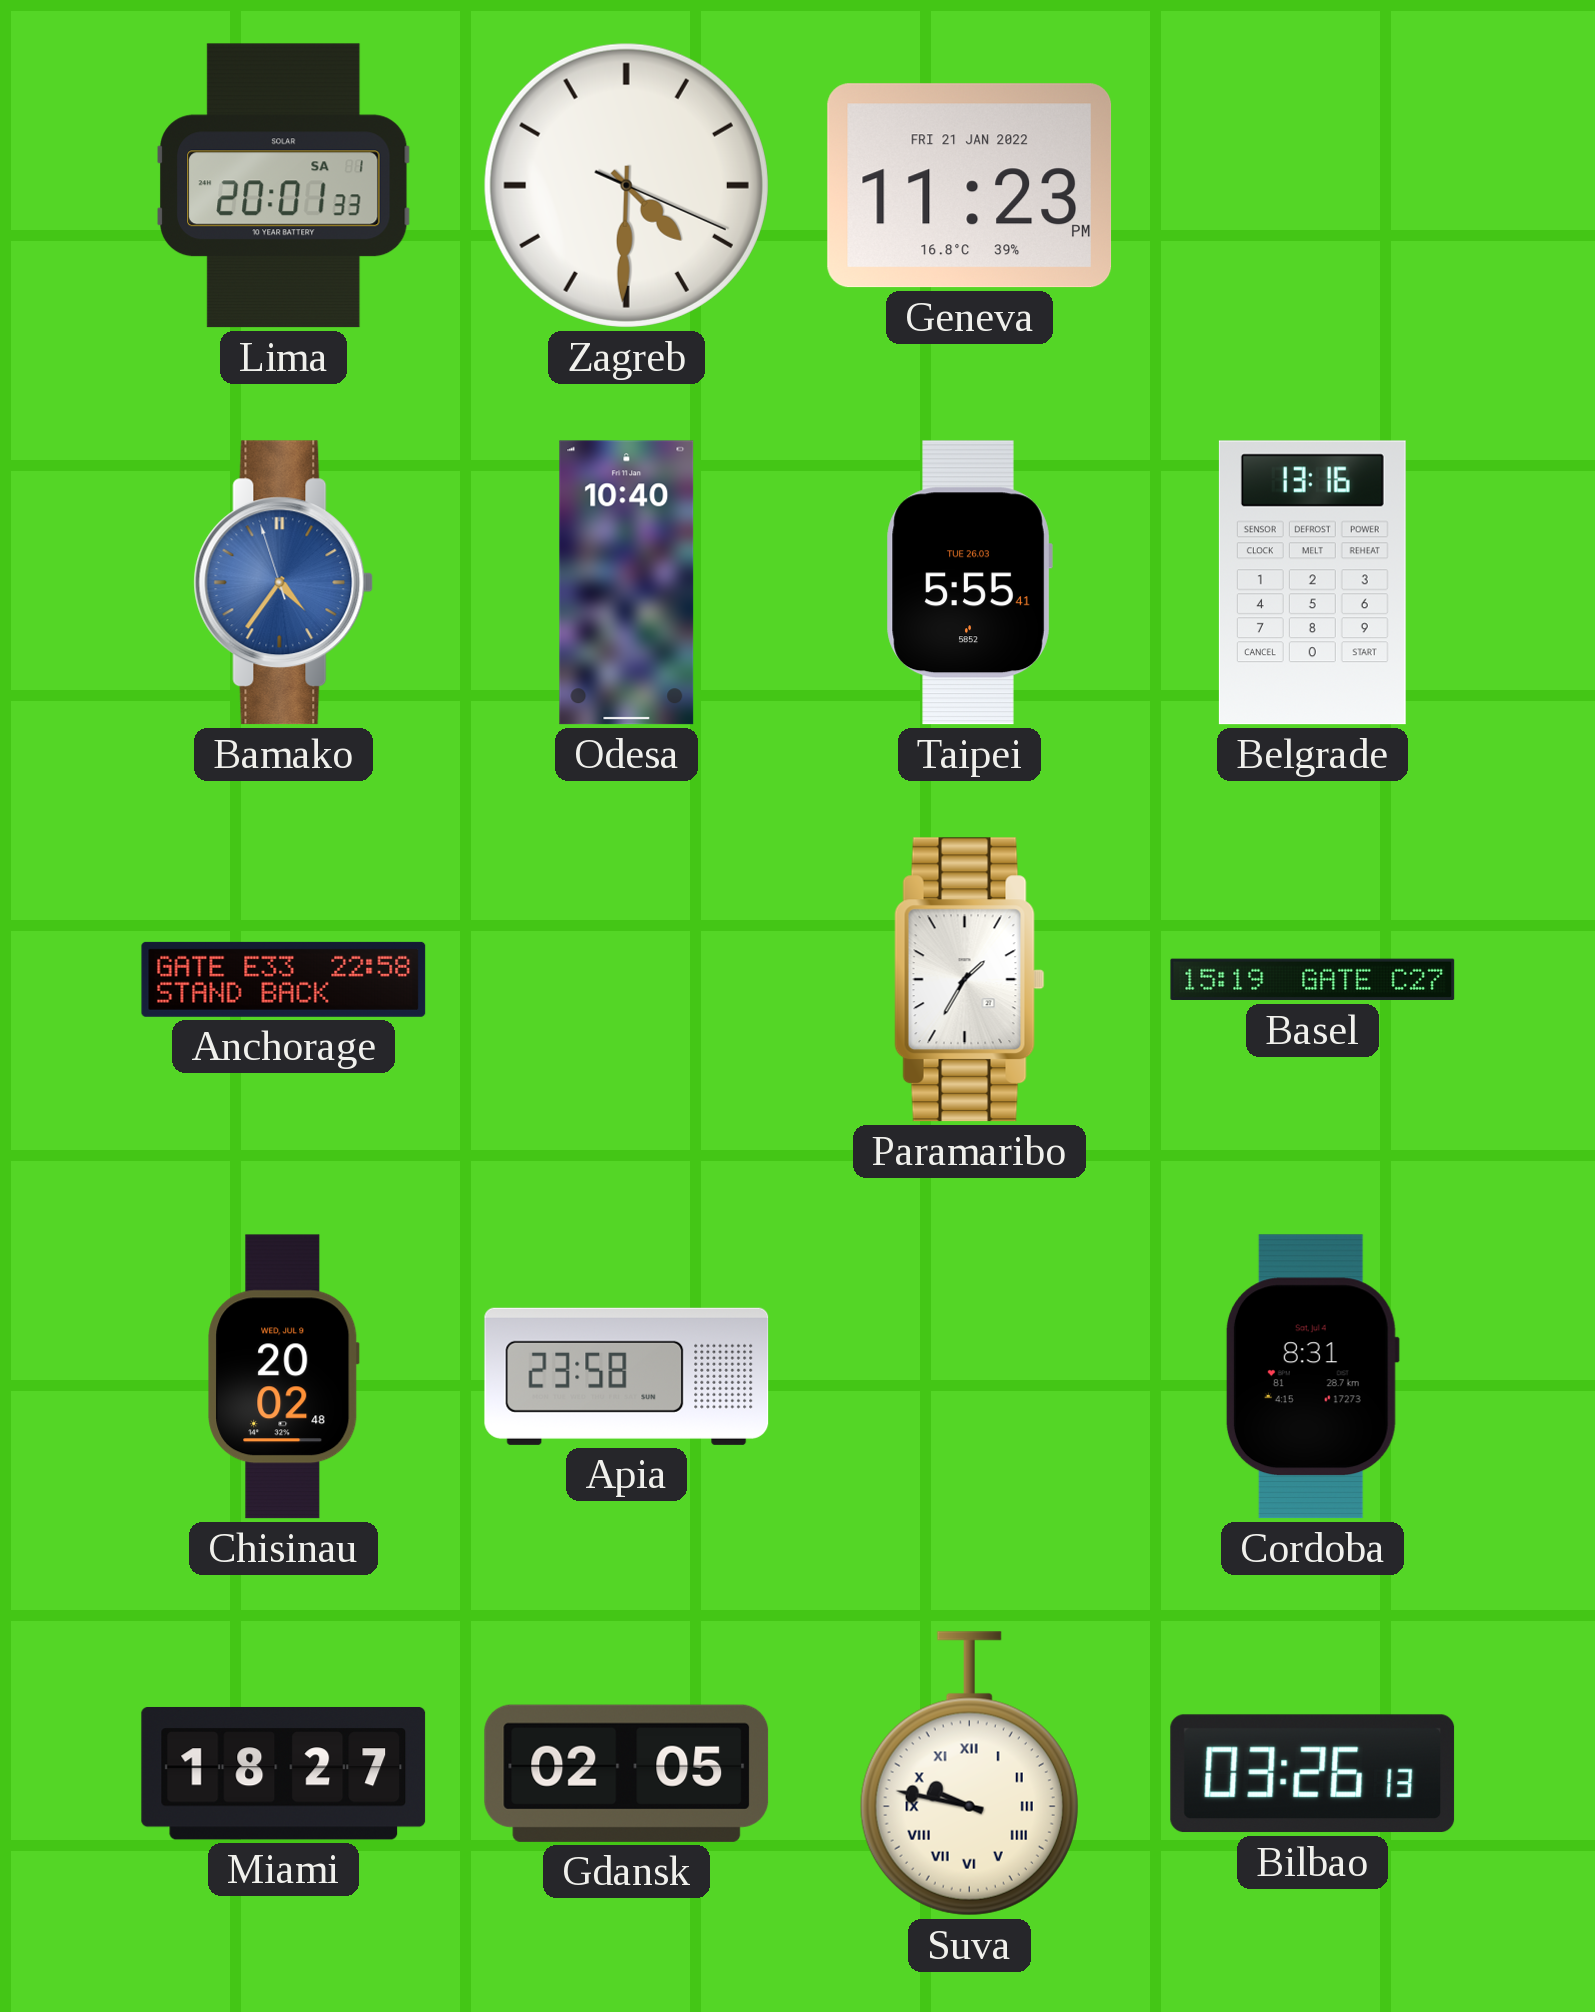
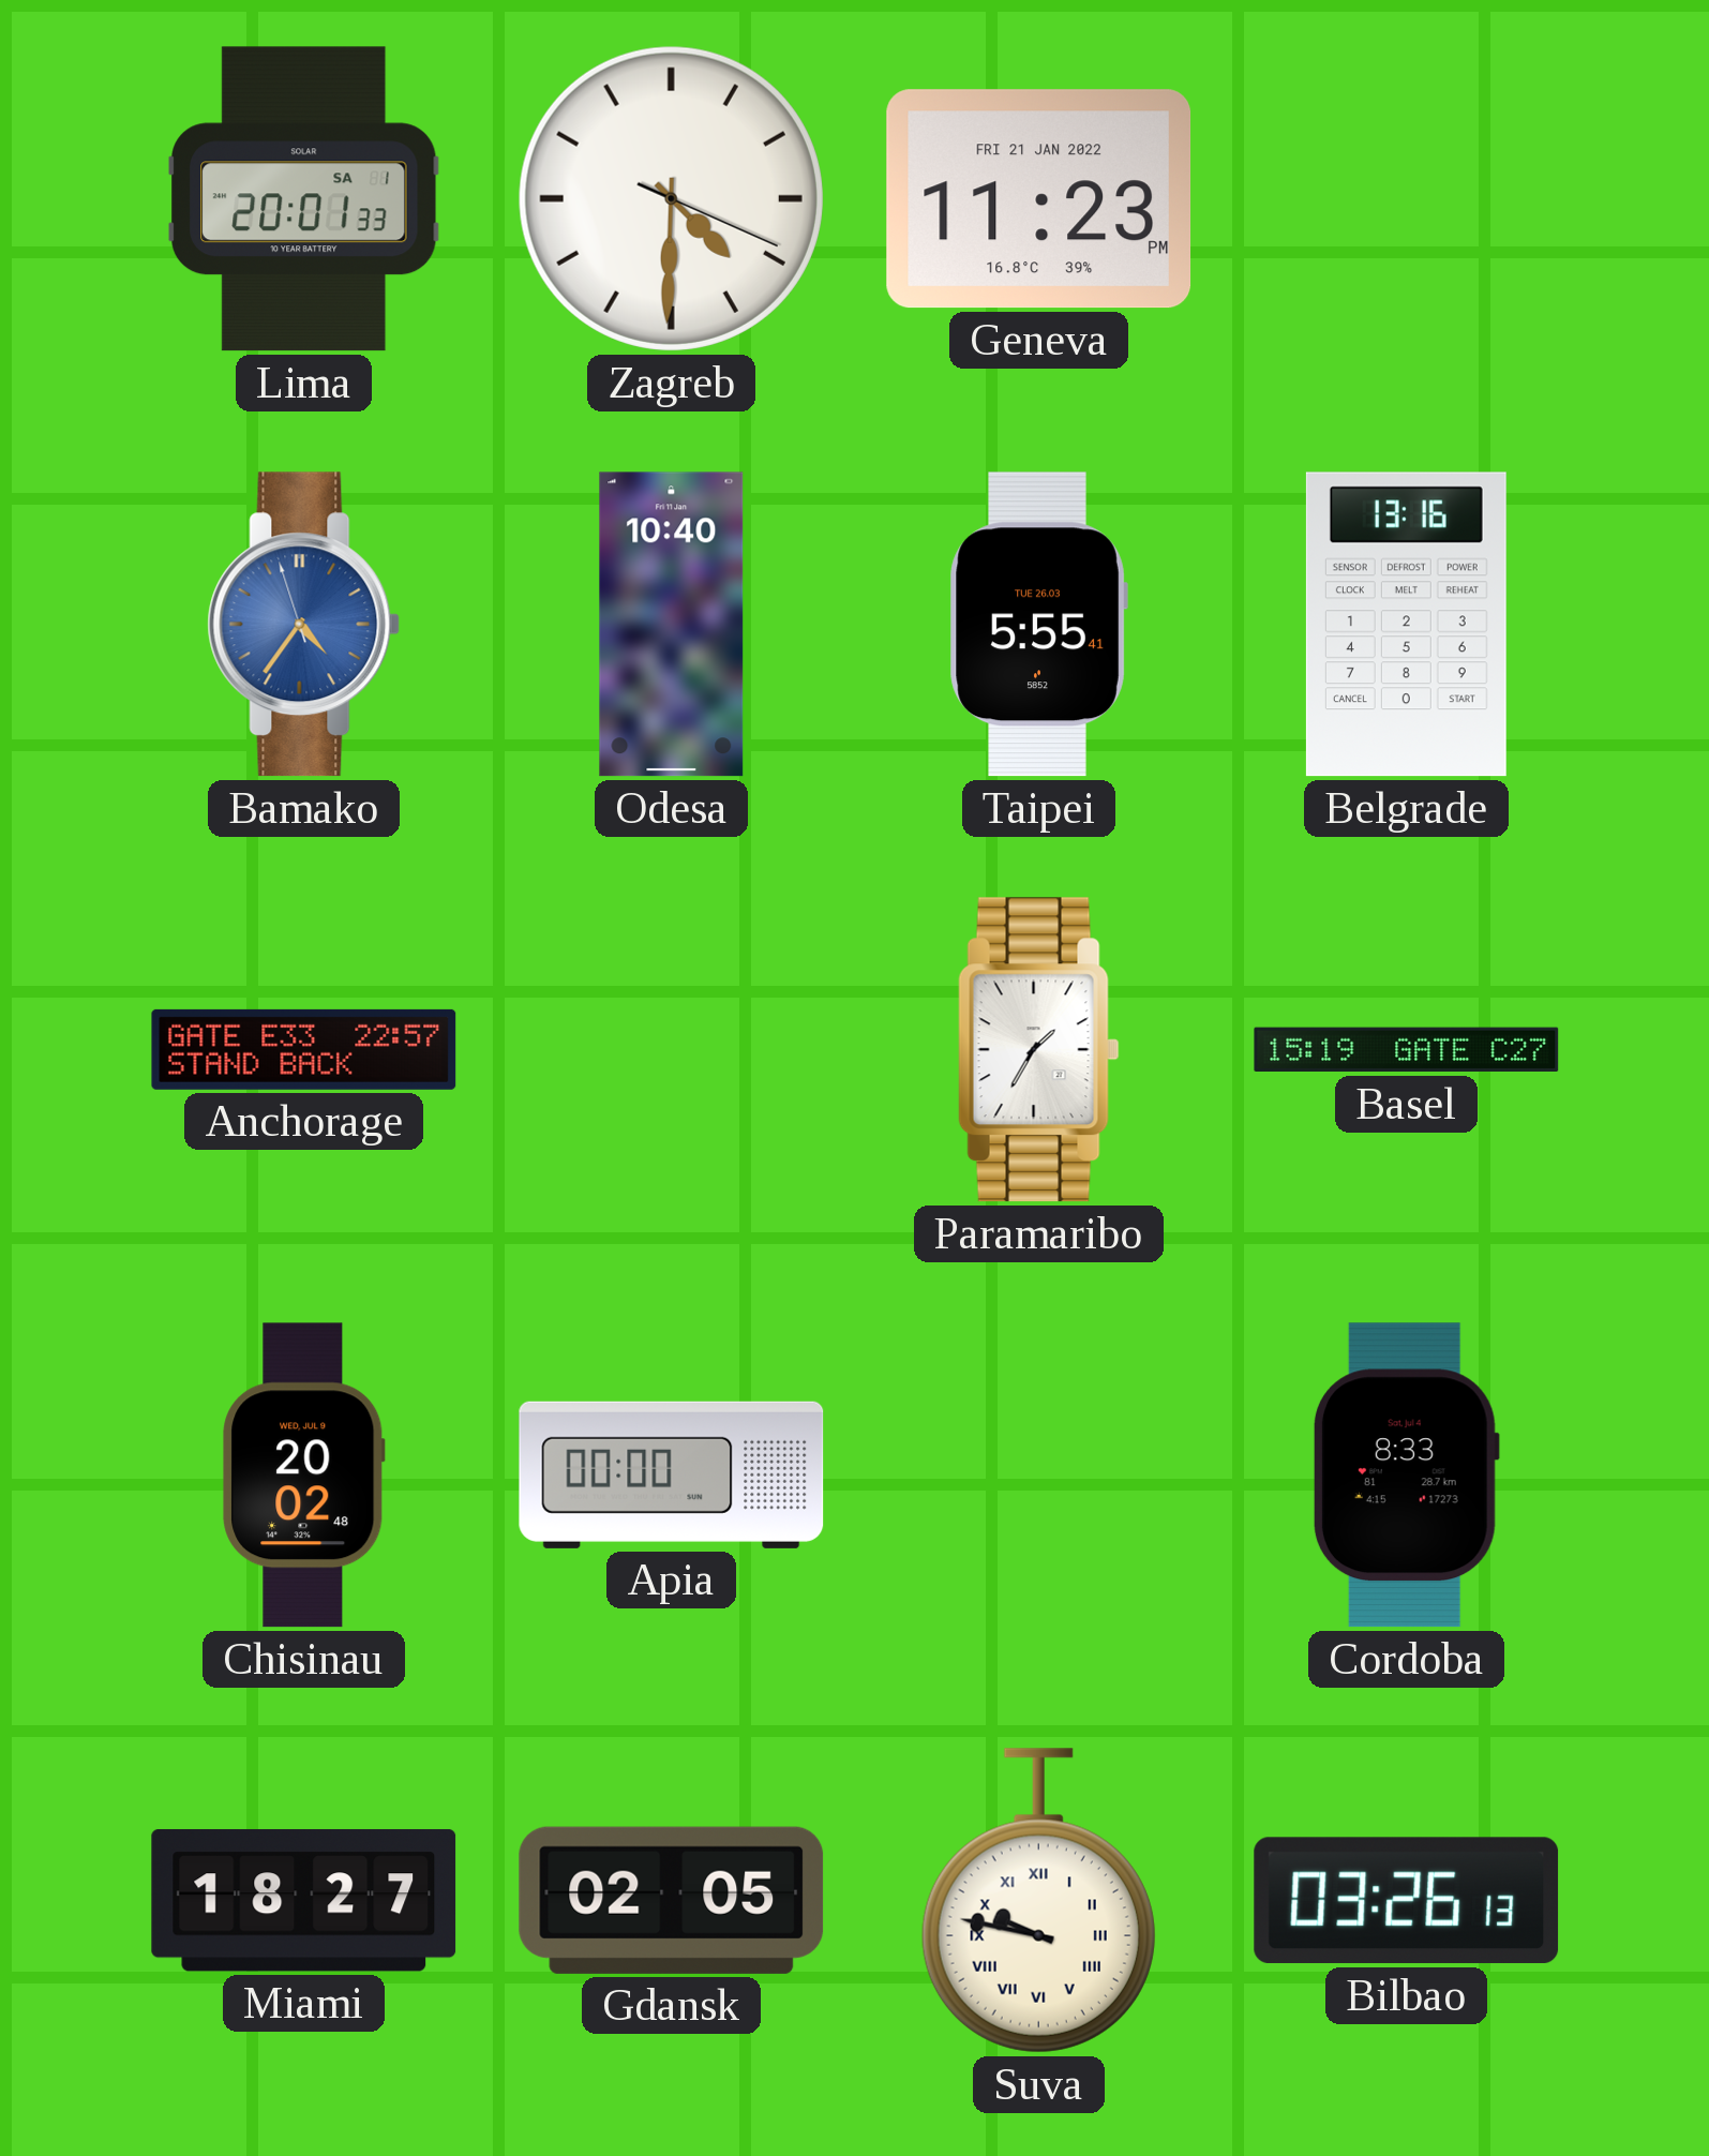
Anchorage: 22:58 -> 22:57
Apia: 23:58 -> 00:00
Cordoba: 8:31 -> 8:33
